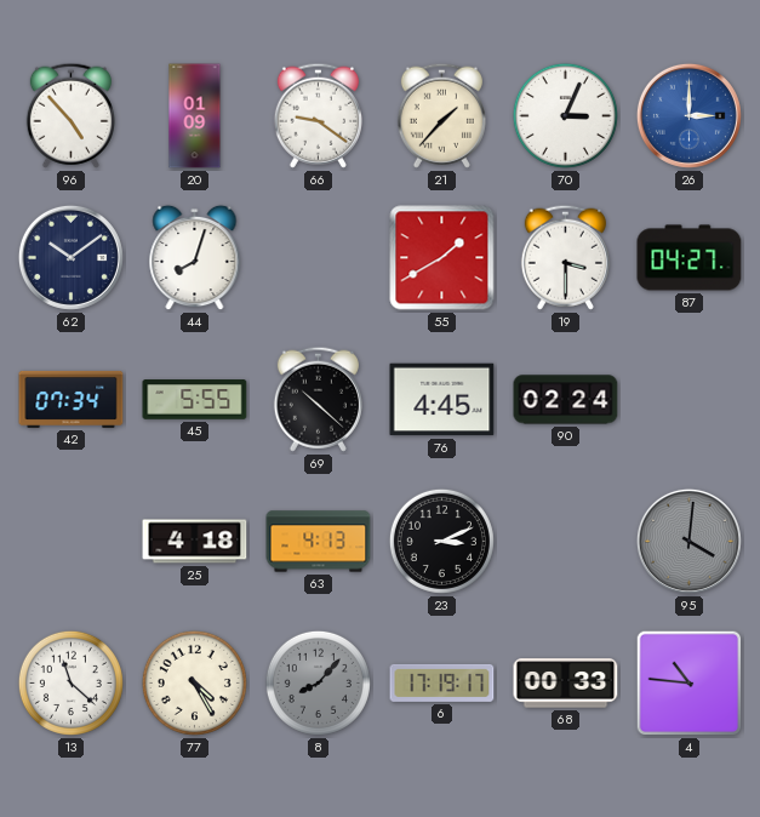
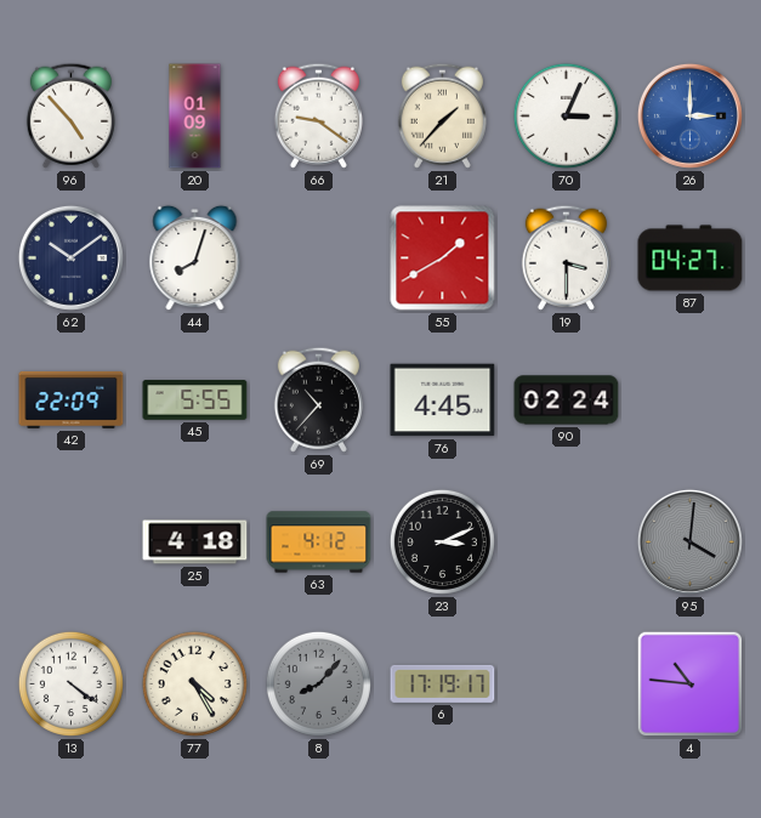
42: 07:34 -> 22:09
69: 10:22 -> 10:37
63: 4:13 -> 4:12
13: 11:22 -> 4:21
68: 00:33 -> none
